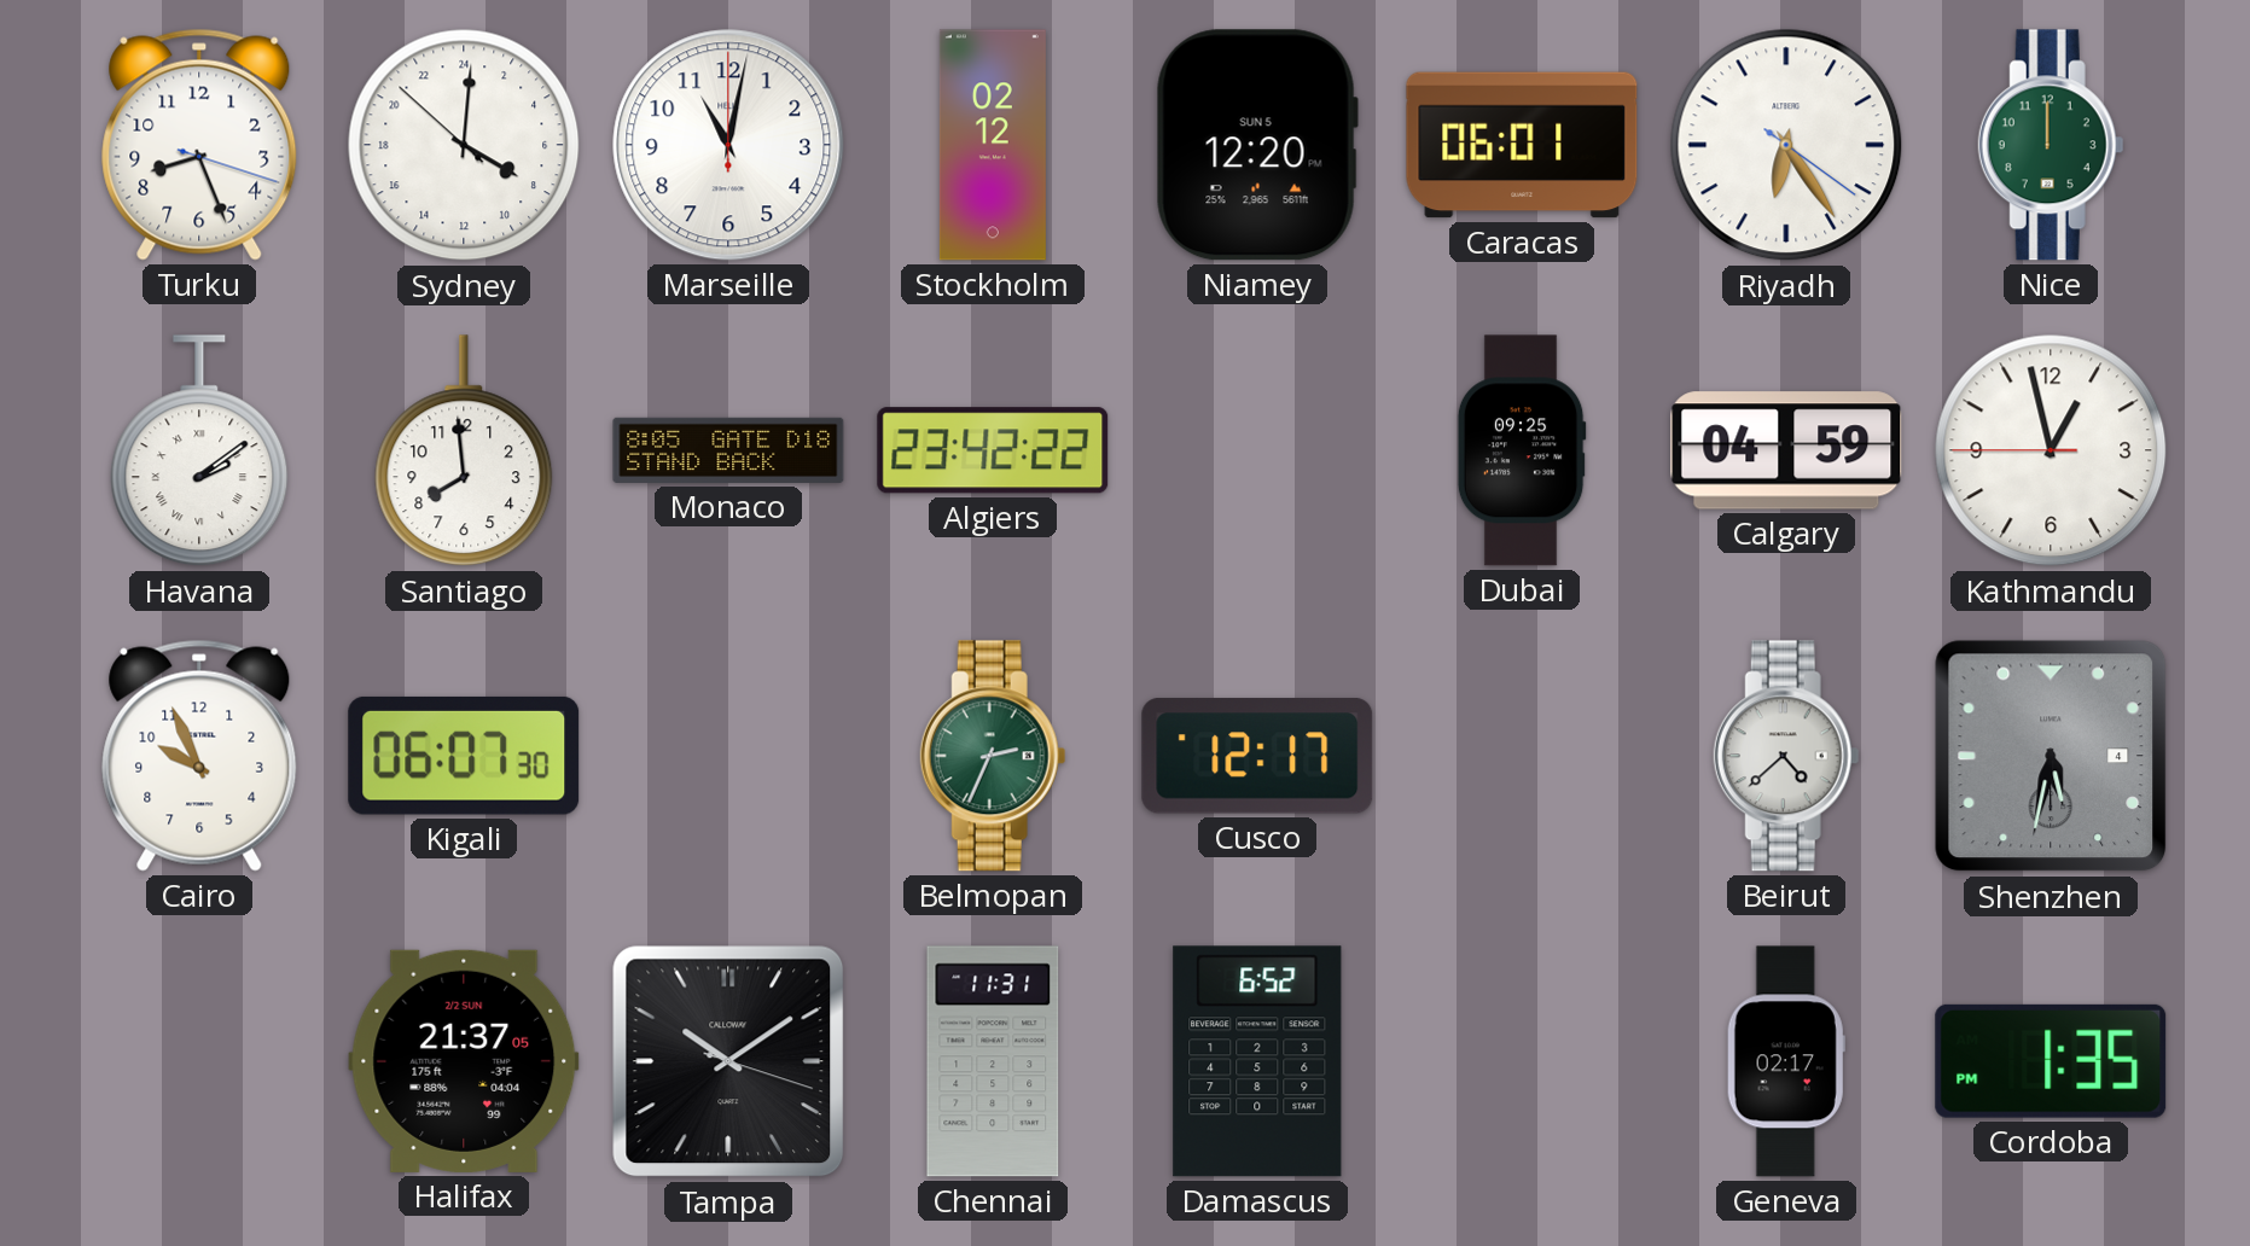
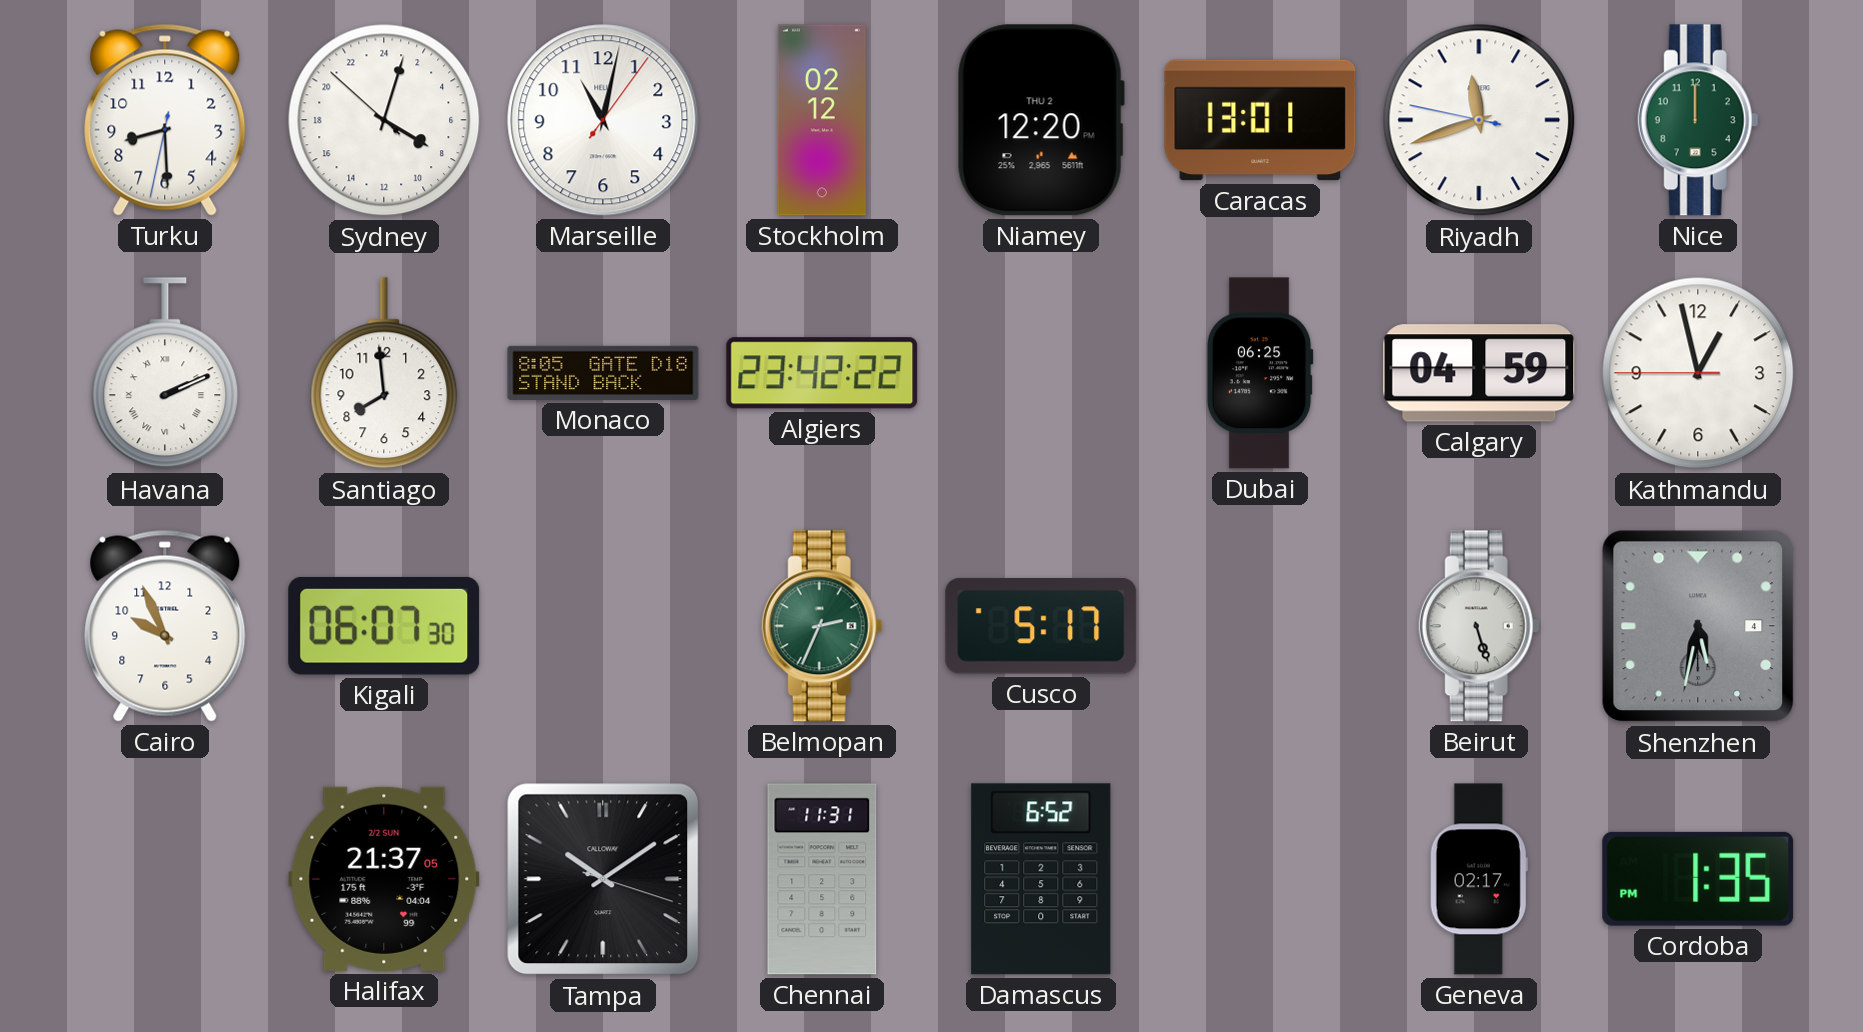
Turku: 8:26 -> 8:29
Sydney: 8:00 -> 8:02
Marseille: 11:02:00 -> 11:02:06
Niamey date: SUN 5 -> THU 2
Caracas: 06:01 -> 13:01
Riyadh: 6:24 -> 11:41
Havana: 2:09 -> 2:11
Dubai: 09:25 -> 06:25
Cusco: 12:17 -> 5:17
Beirut: 4:38 -> 5:27
